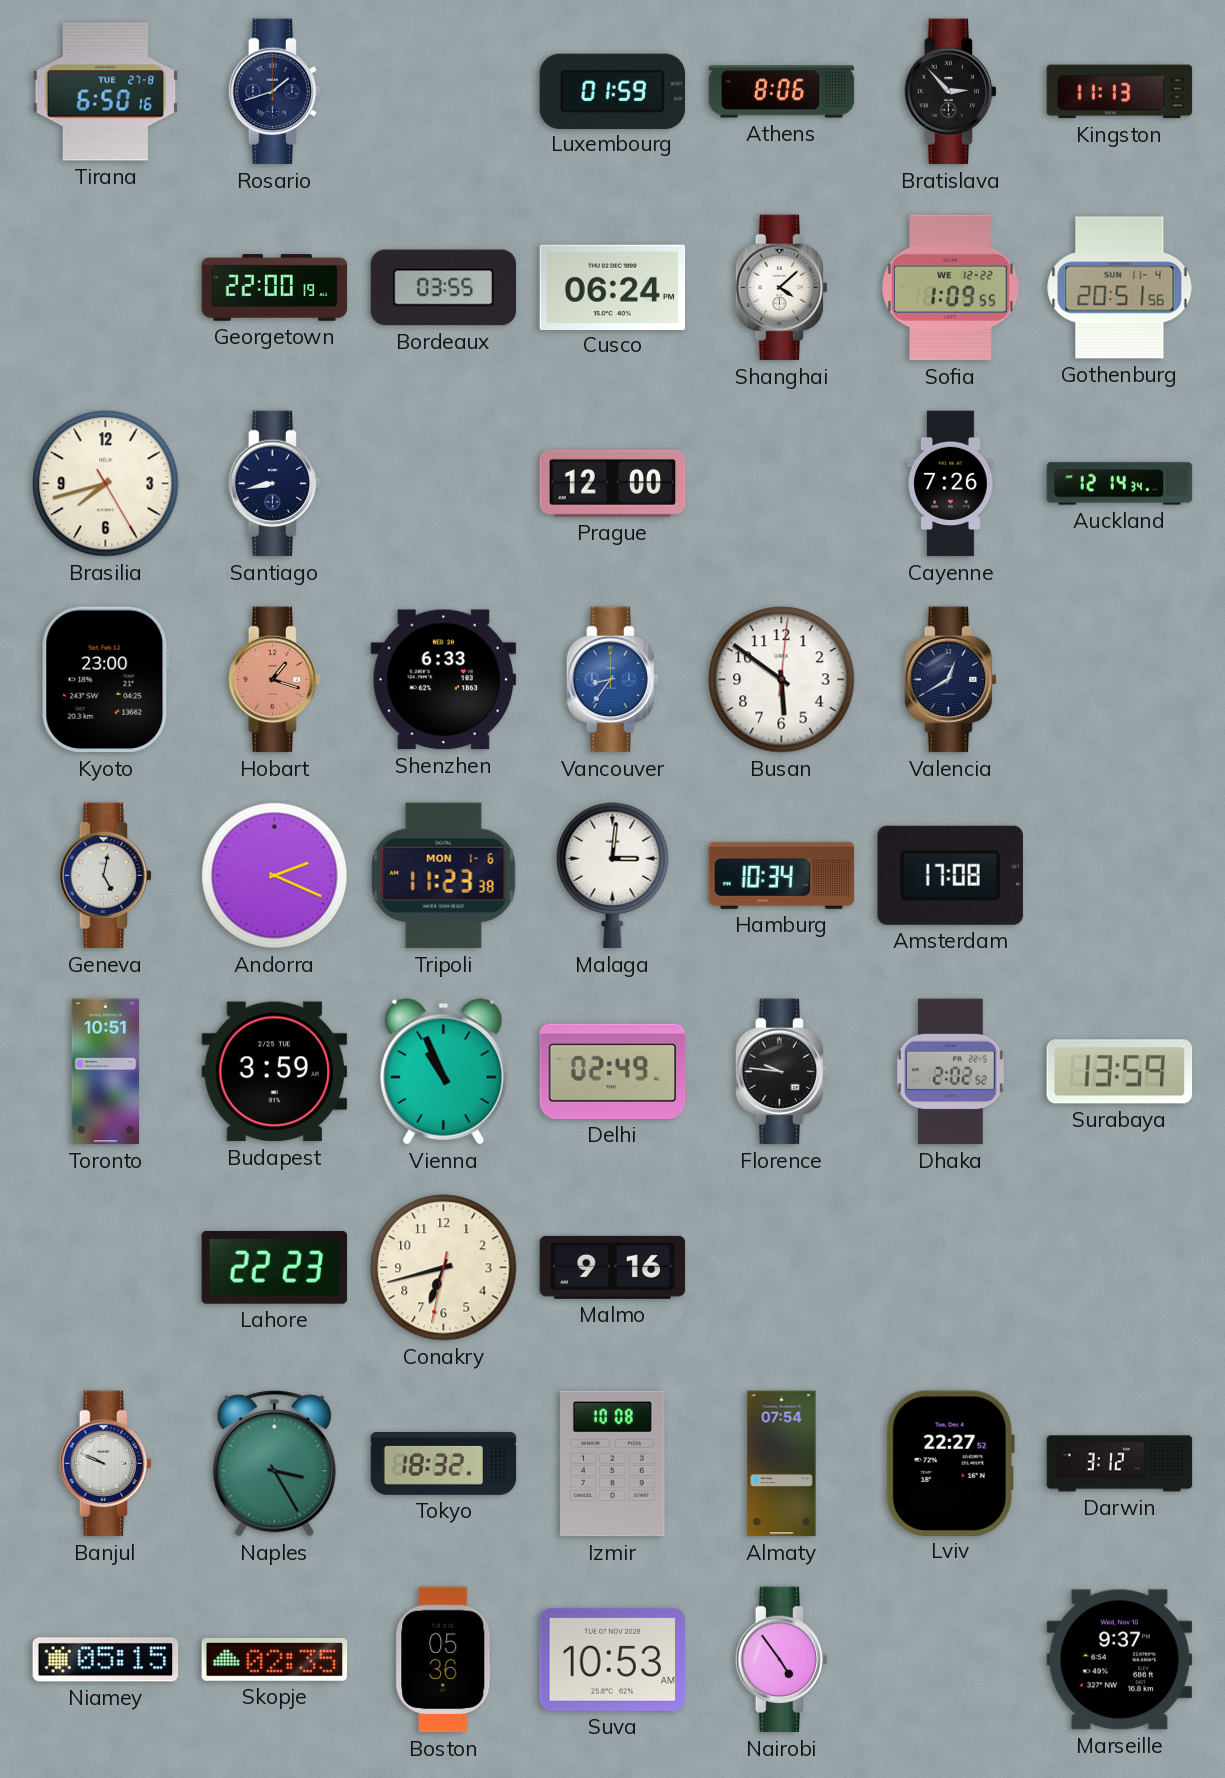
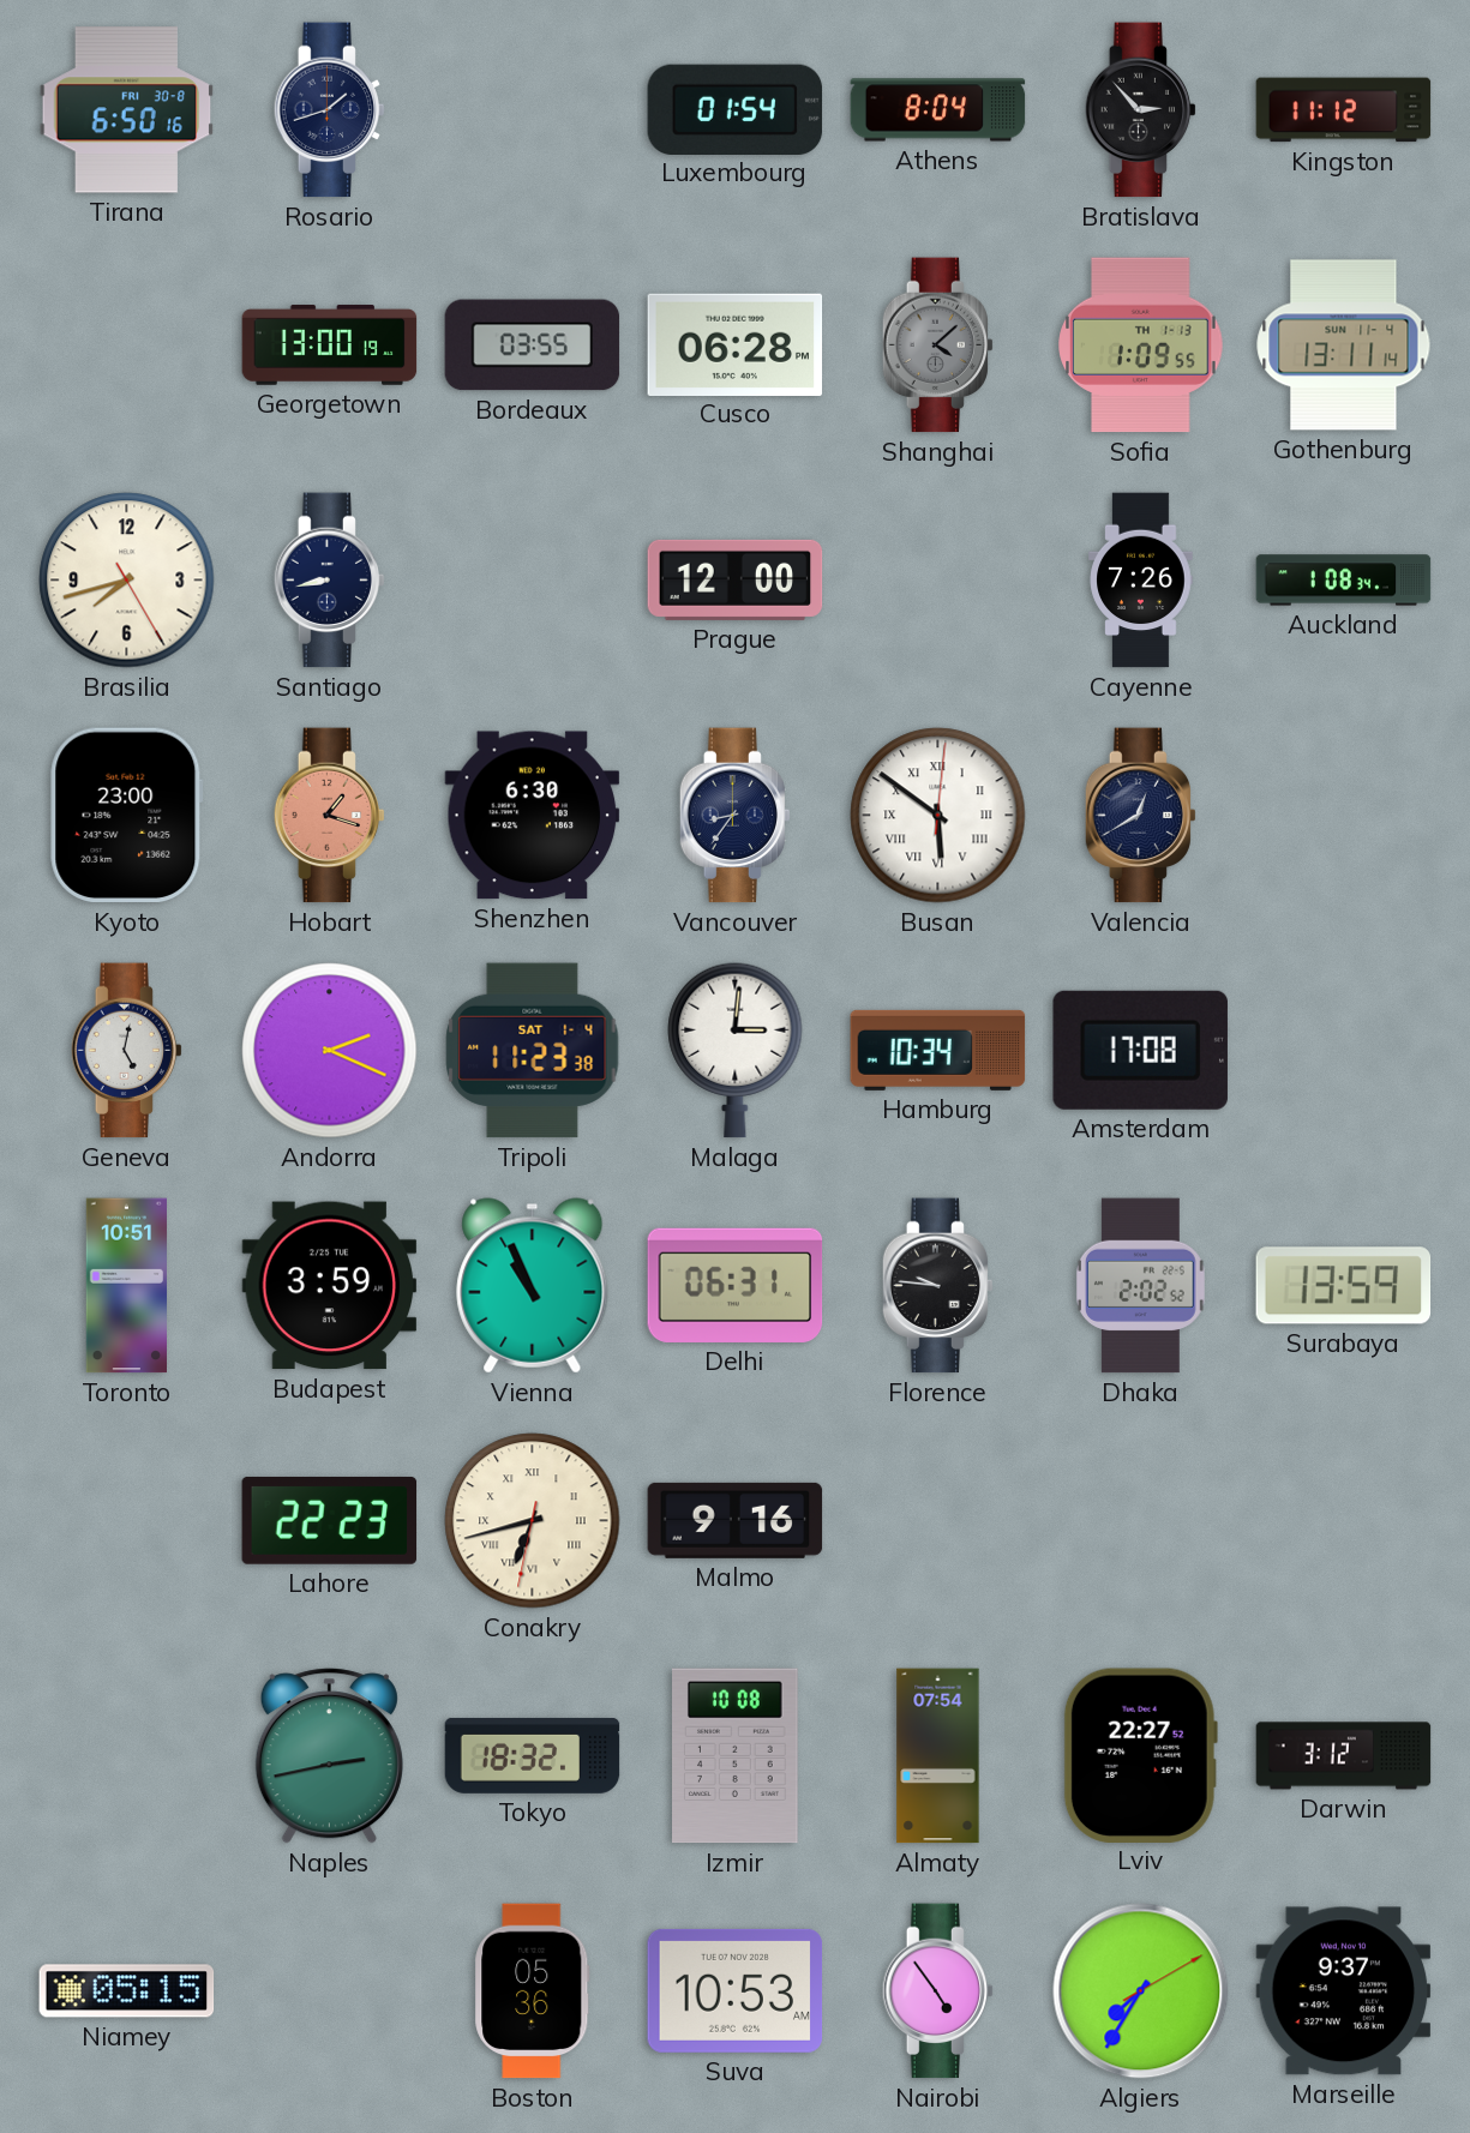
Tirana date: TUE 27-8 -> FRI 30-8
Luxembourg: 01:59 -> 01:54
Athens: 8:06 -> 8:04
Kingston: 11:13 -> 11:12
Georgetown: 22:00 -> 13:00
Cusco: 06:24 -> 06:28
Shanghai dial: white -> grey
Sofia date: WE 12-22 -> TH 1-13
Gothenburg: 20:51 -> 13:11
Auckland: 12:14 -> 1:08
Shenzhen: 6:33 -> 6:30
Vancouver dial: blue -> navy
Busan numerals: Arabic -> Roman
Tripoli date: MON 1-6 -> SAT 1-4
Delhi: 02:49 -> 06:31
Conakry numerals: Arabic -> Roman
Banjul: 9:49 -> none
Naples: 3:25 -> 2:43
Skopje: 02:35 -> none
Algiers: none -> 7:35
